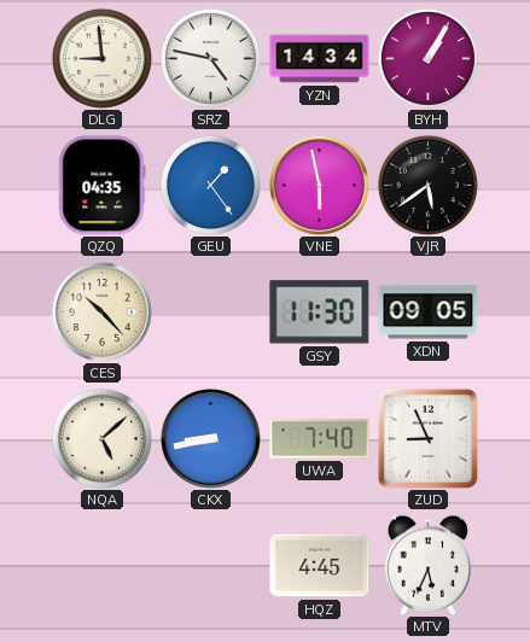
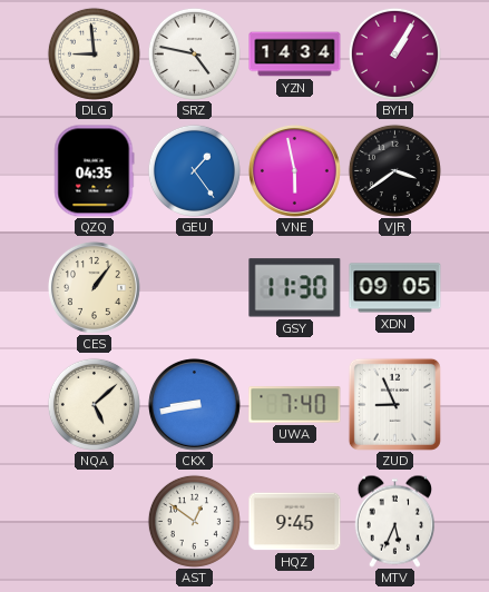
VJR: 5:39 -> 3:39
CES: 10:23 -> 1:06
AST: none -> 12:51
HQZ: 4:45 -> 9:45
